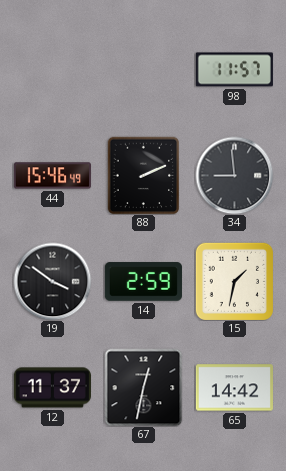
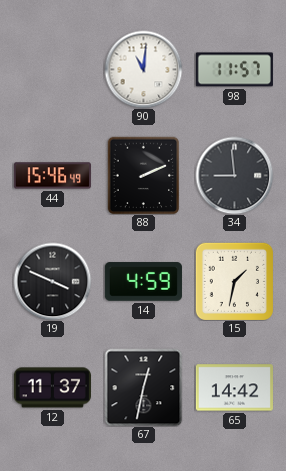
90: none -> 11:01
19: 3:51 -> 3:49
14: 2:59 -> 4:59
